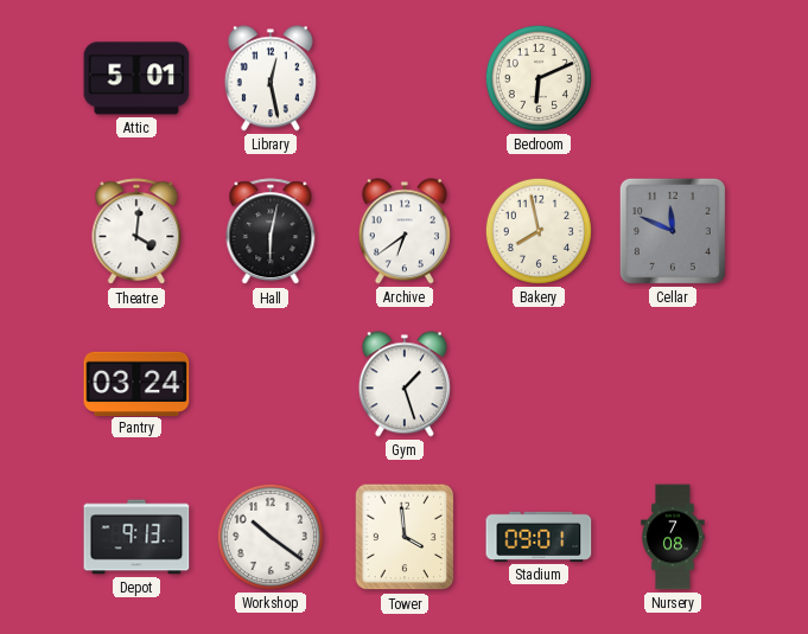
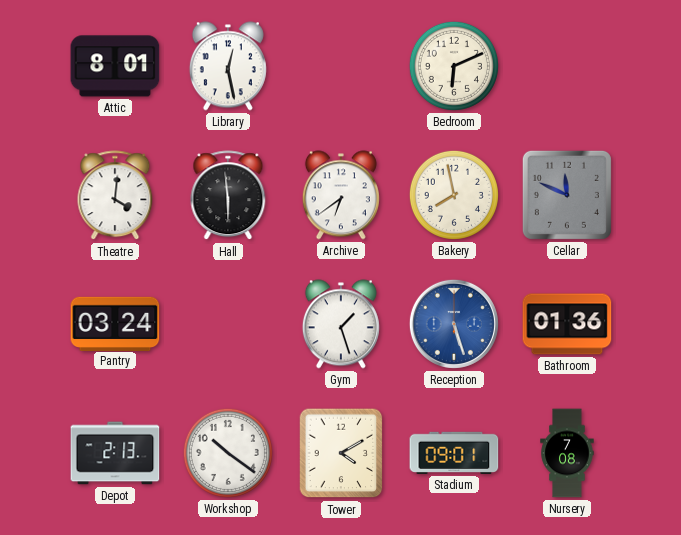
Attic: 5:01 -> 8:01
Hall: 6:02 -> 5:59
Reception: none -> 5:27
Bathroom: none -> 01:36
Depot: 9:13 -> 2:13
Tower: 3:59 -> 4:10
